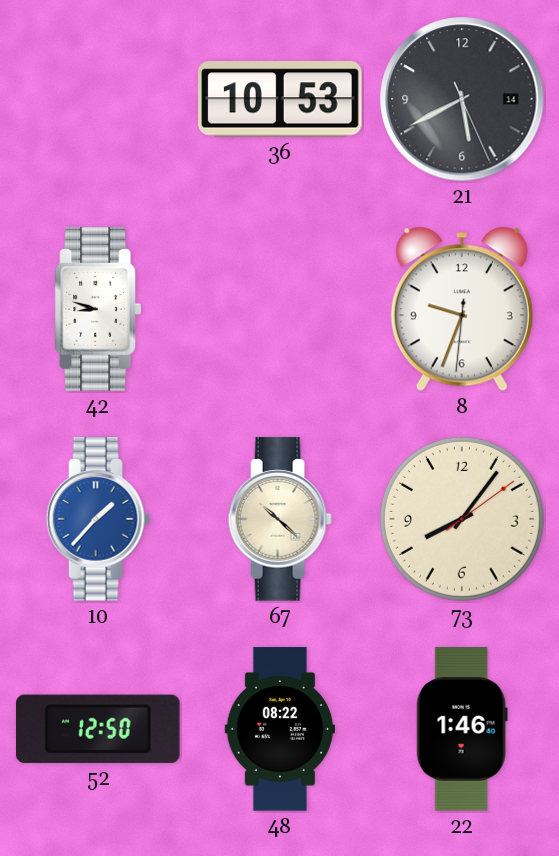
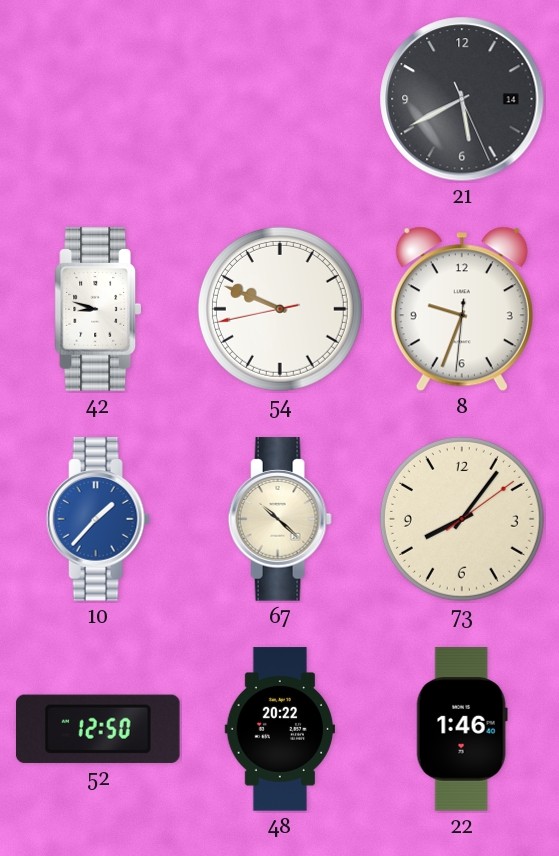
36: 10:53 -> none
54: none -> 9:48
48: 08:22 -> 20:22
